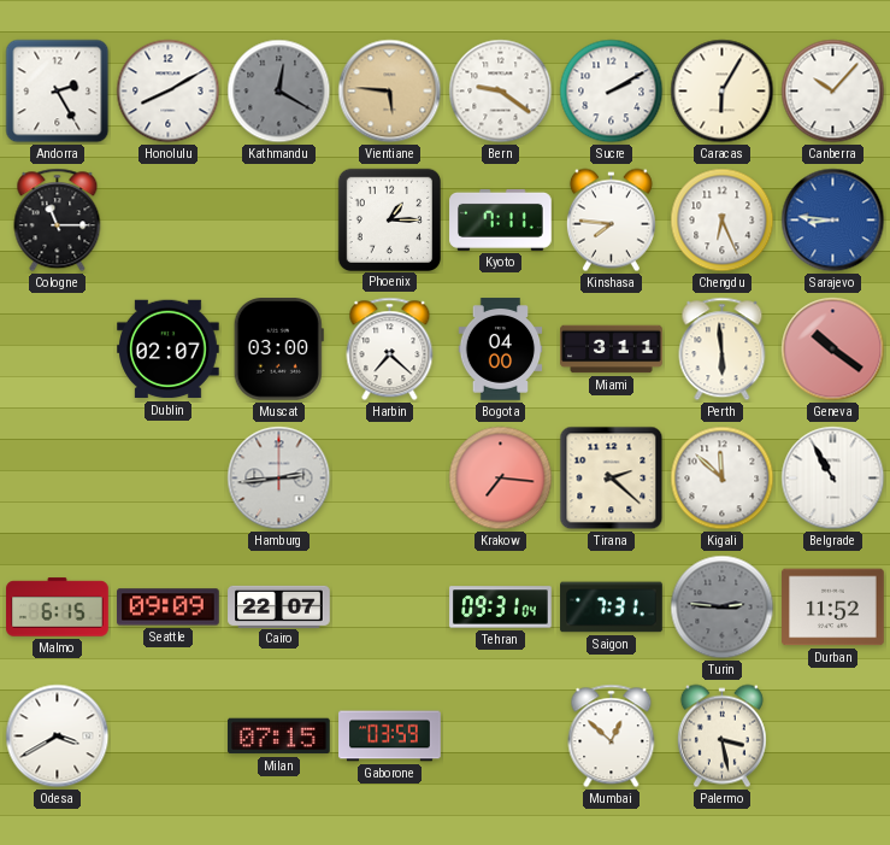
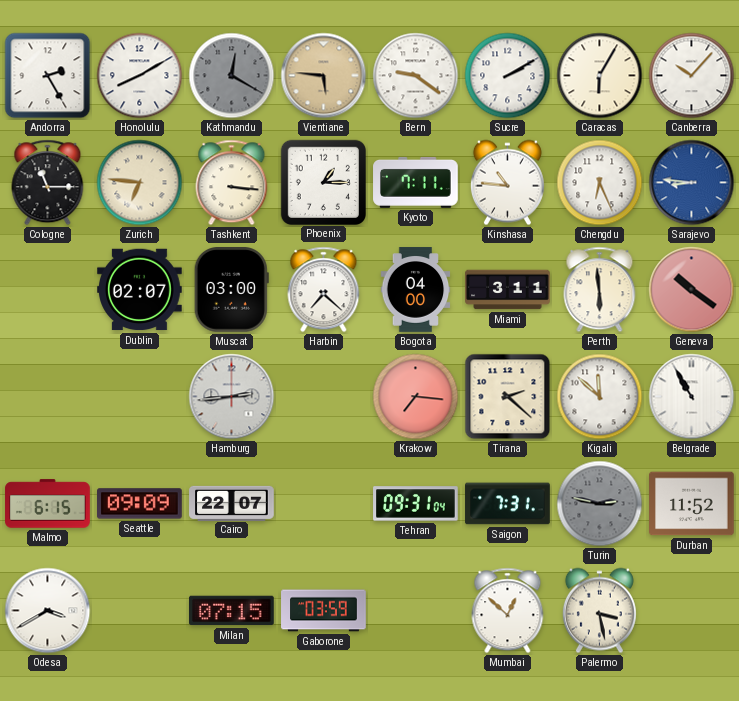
Zurich: none -> 6:46
Tashkent: none -> 3:16
Kinshasa: 7:46 -> 10:46
Turin: 2:46 -> 2:47
